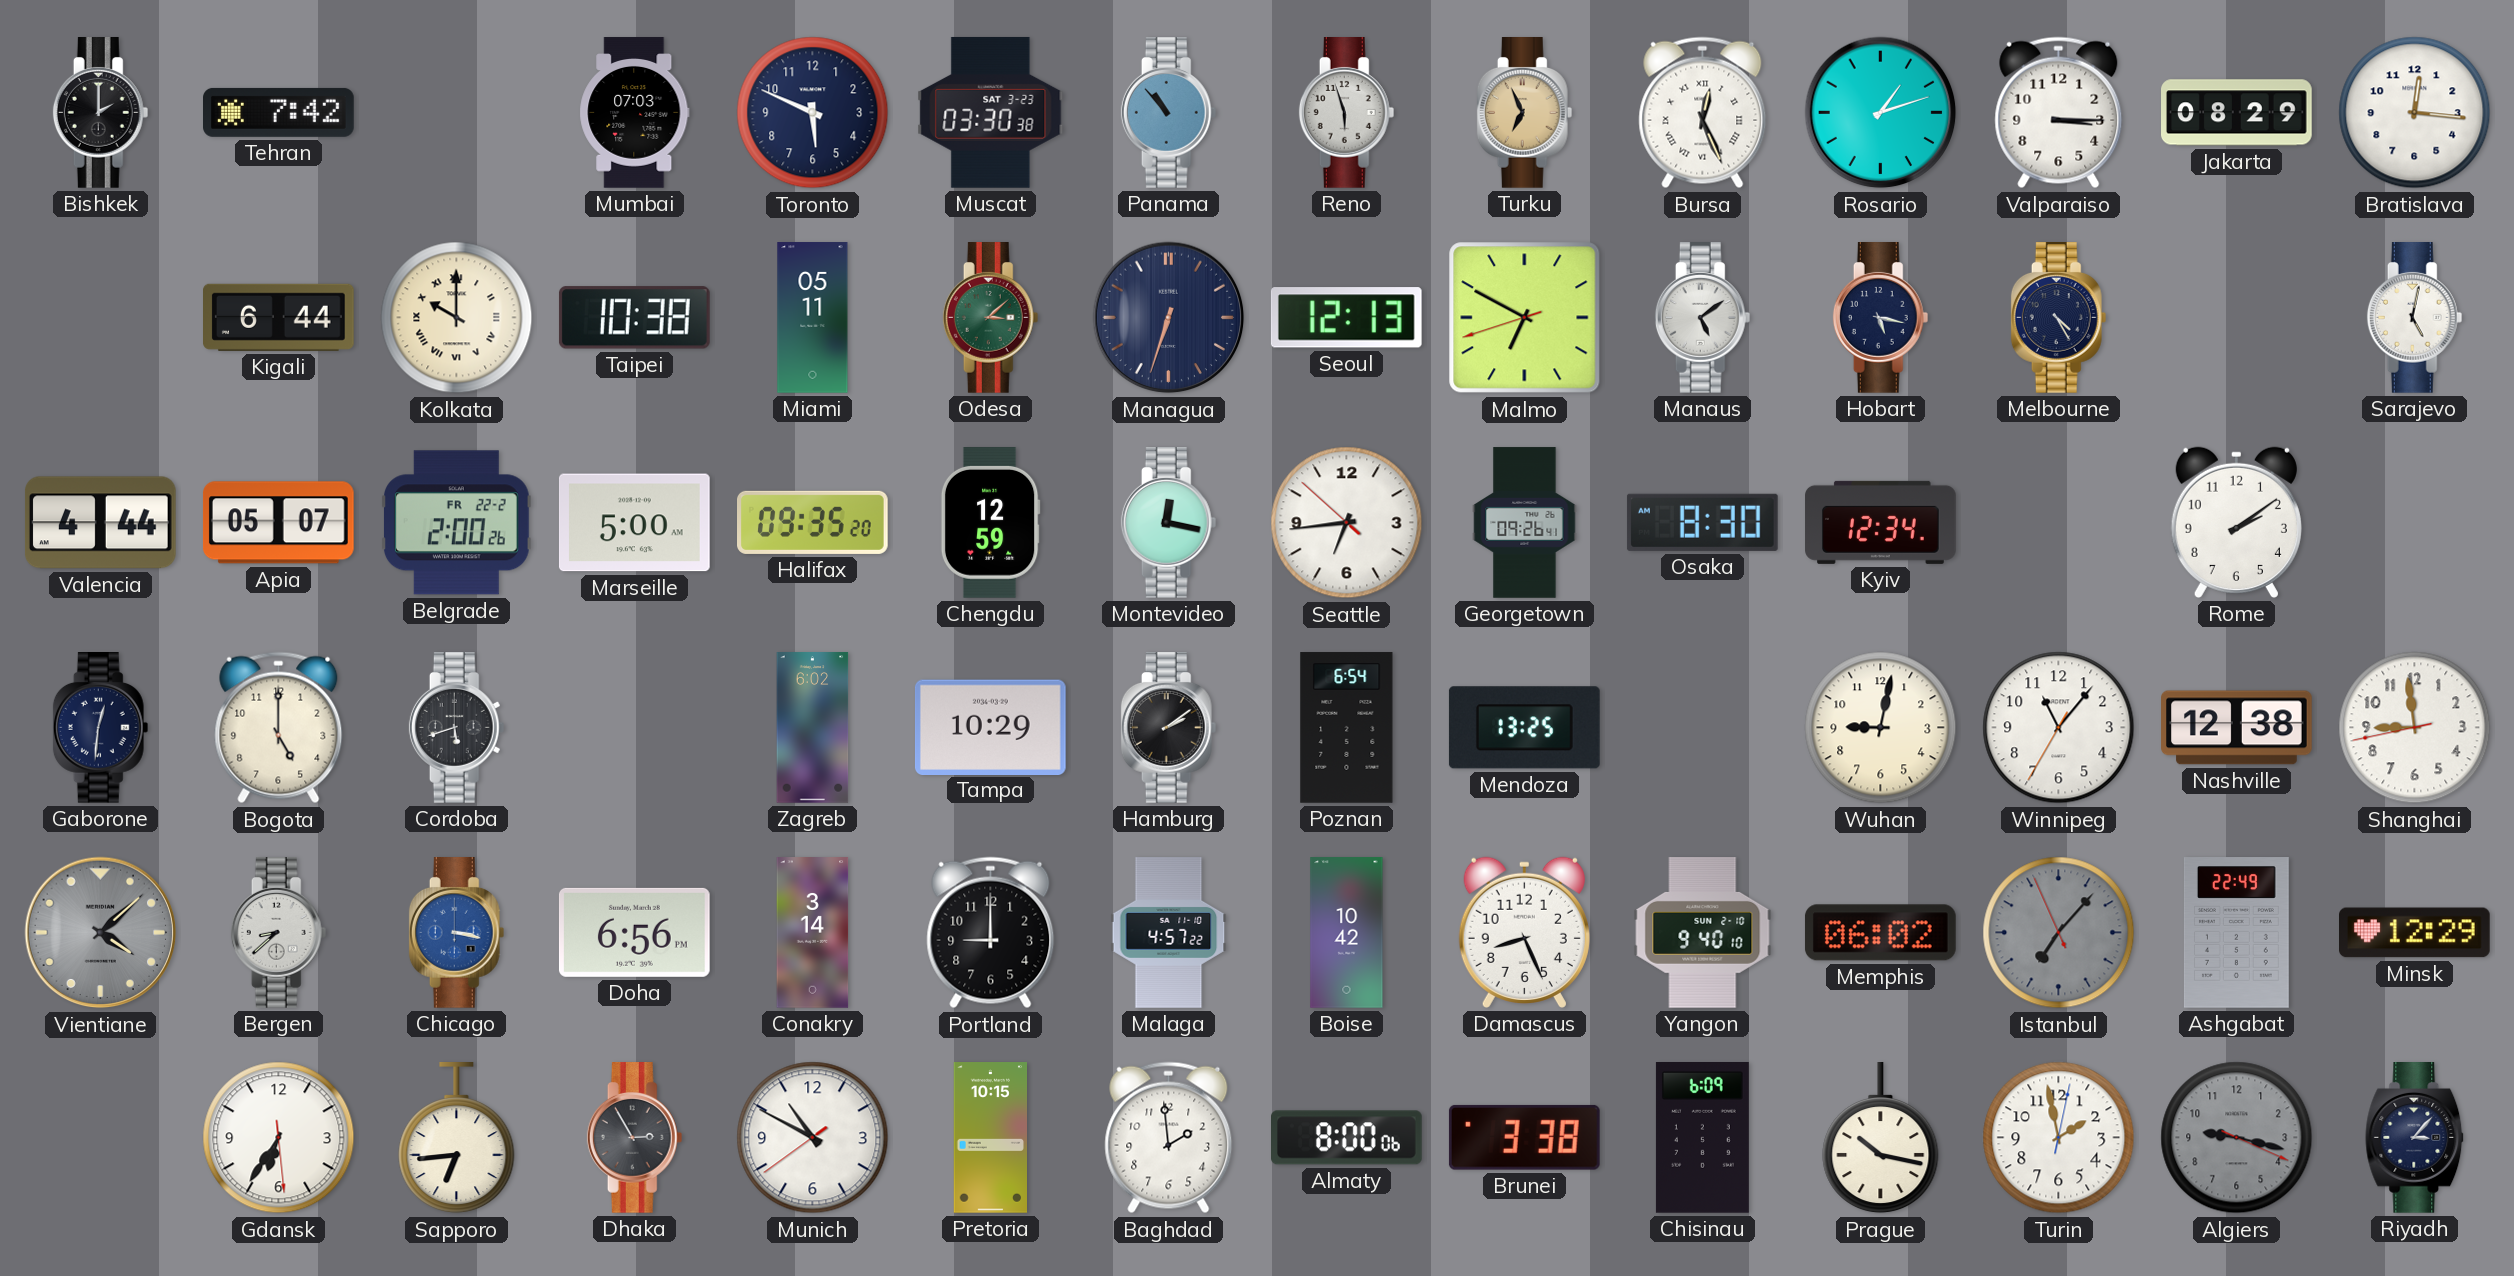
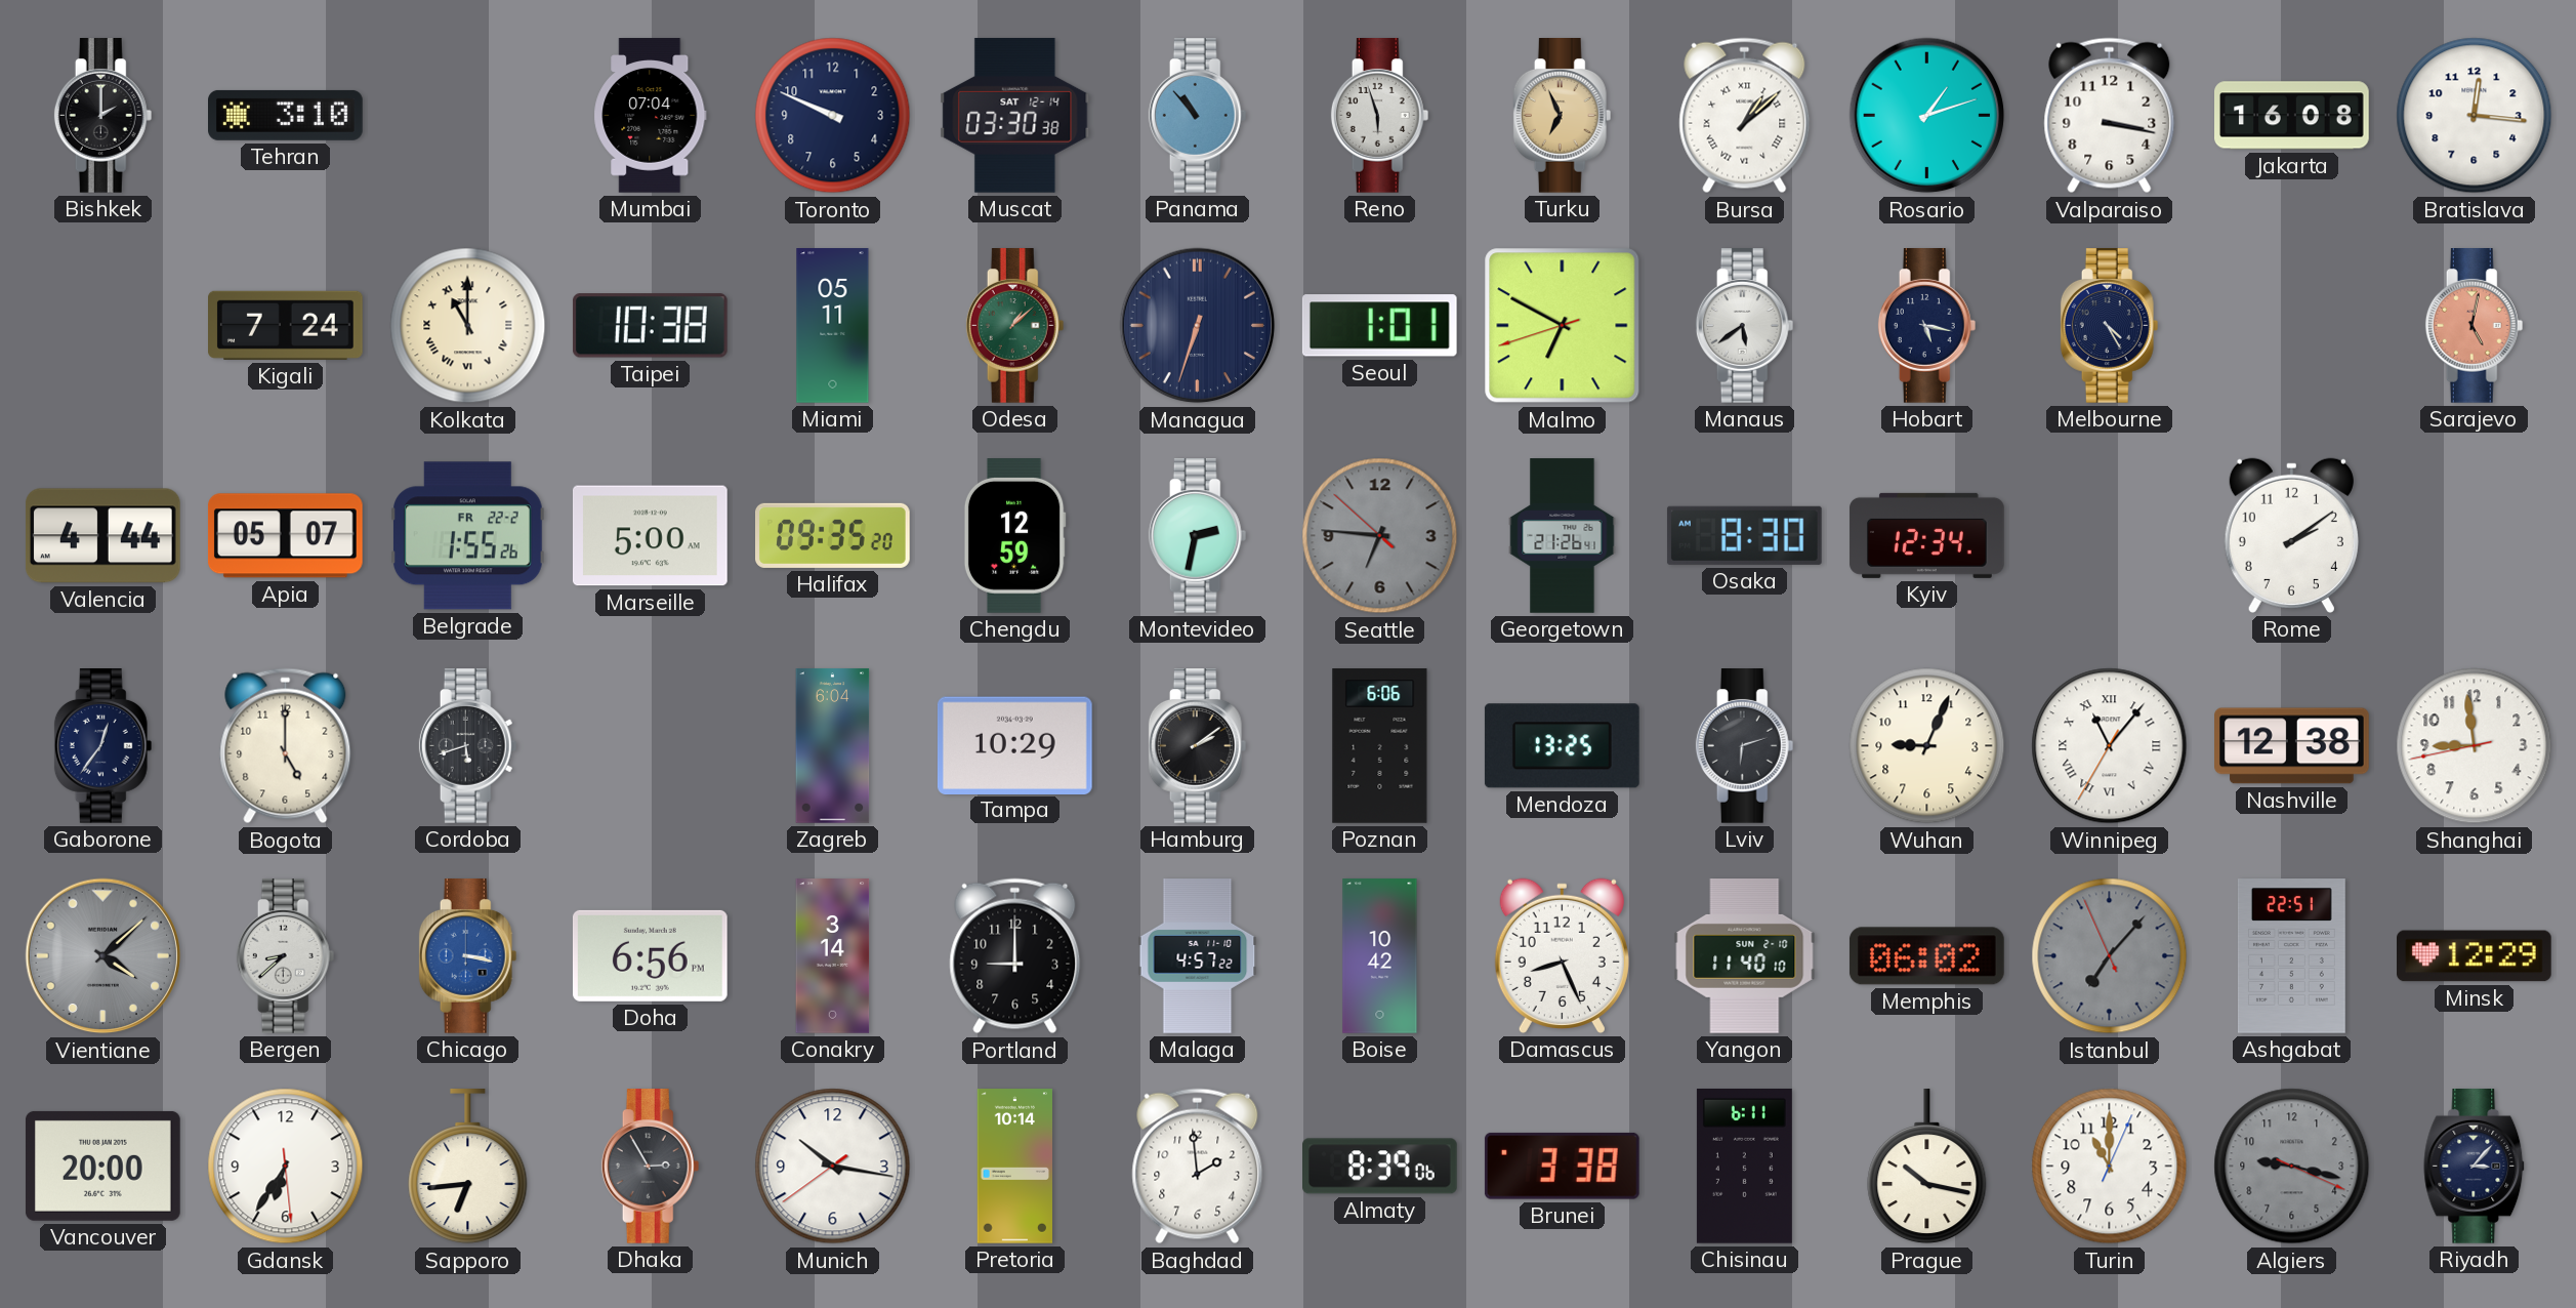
Tehran: 7:42 -> 3:10
Mumbai: 07:03 -> 07:04
Toronto: 5:49 -> 9:49
Muscat date: SAT 3-23 -> SAT 12-14
Bursa: 12:26 -> 1:08
Valparaiso: 3:15 -> 3:17
Jakarta: 08:29 -> 16:08
Kigali: 6:44 -> 7:24
Kolkata: 10:00 -> 11:00
Odesa: 3:08 -> 1:08
Seoul: 12:13 -> 1:01
Manaus: 5:09 -> 5:39
Sarajevo dial: white -> salmon
Belgrade: 2:00 -> 1:55
Montevideo: 12:17 -> 2:32
Seattle: 6:43 -> 6:45
Seattle dial: white -> grey
Georgetown: 09:26 -> 21:26
Gaborone: 12:31 -> 12:36
Zagreb: 6:02 -> 6:04
Poznan: 6:54 -> 6:06
Lviv: none -> 6:12
Wuhan: 9:02 -> 9:04
Winnipeg numerals: Arabic -> Roman
Yangon: 9:40 -> 11:40
Ashgabat: 22:49 -> 22:51
Vancouver: none -> 20:00
Munich: 10:49 -> 10:16
Pretoria: 10:15 -> 10:14
Almaty: 8:00 -> 8:39
Chisinau: 6:09 -> 6:11
Turin: 1:58 -> 11:00
